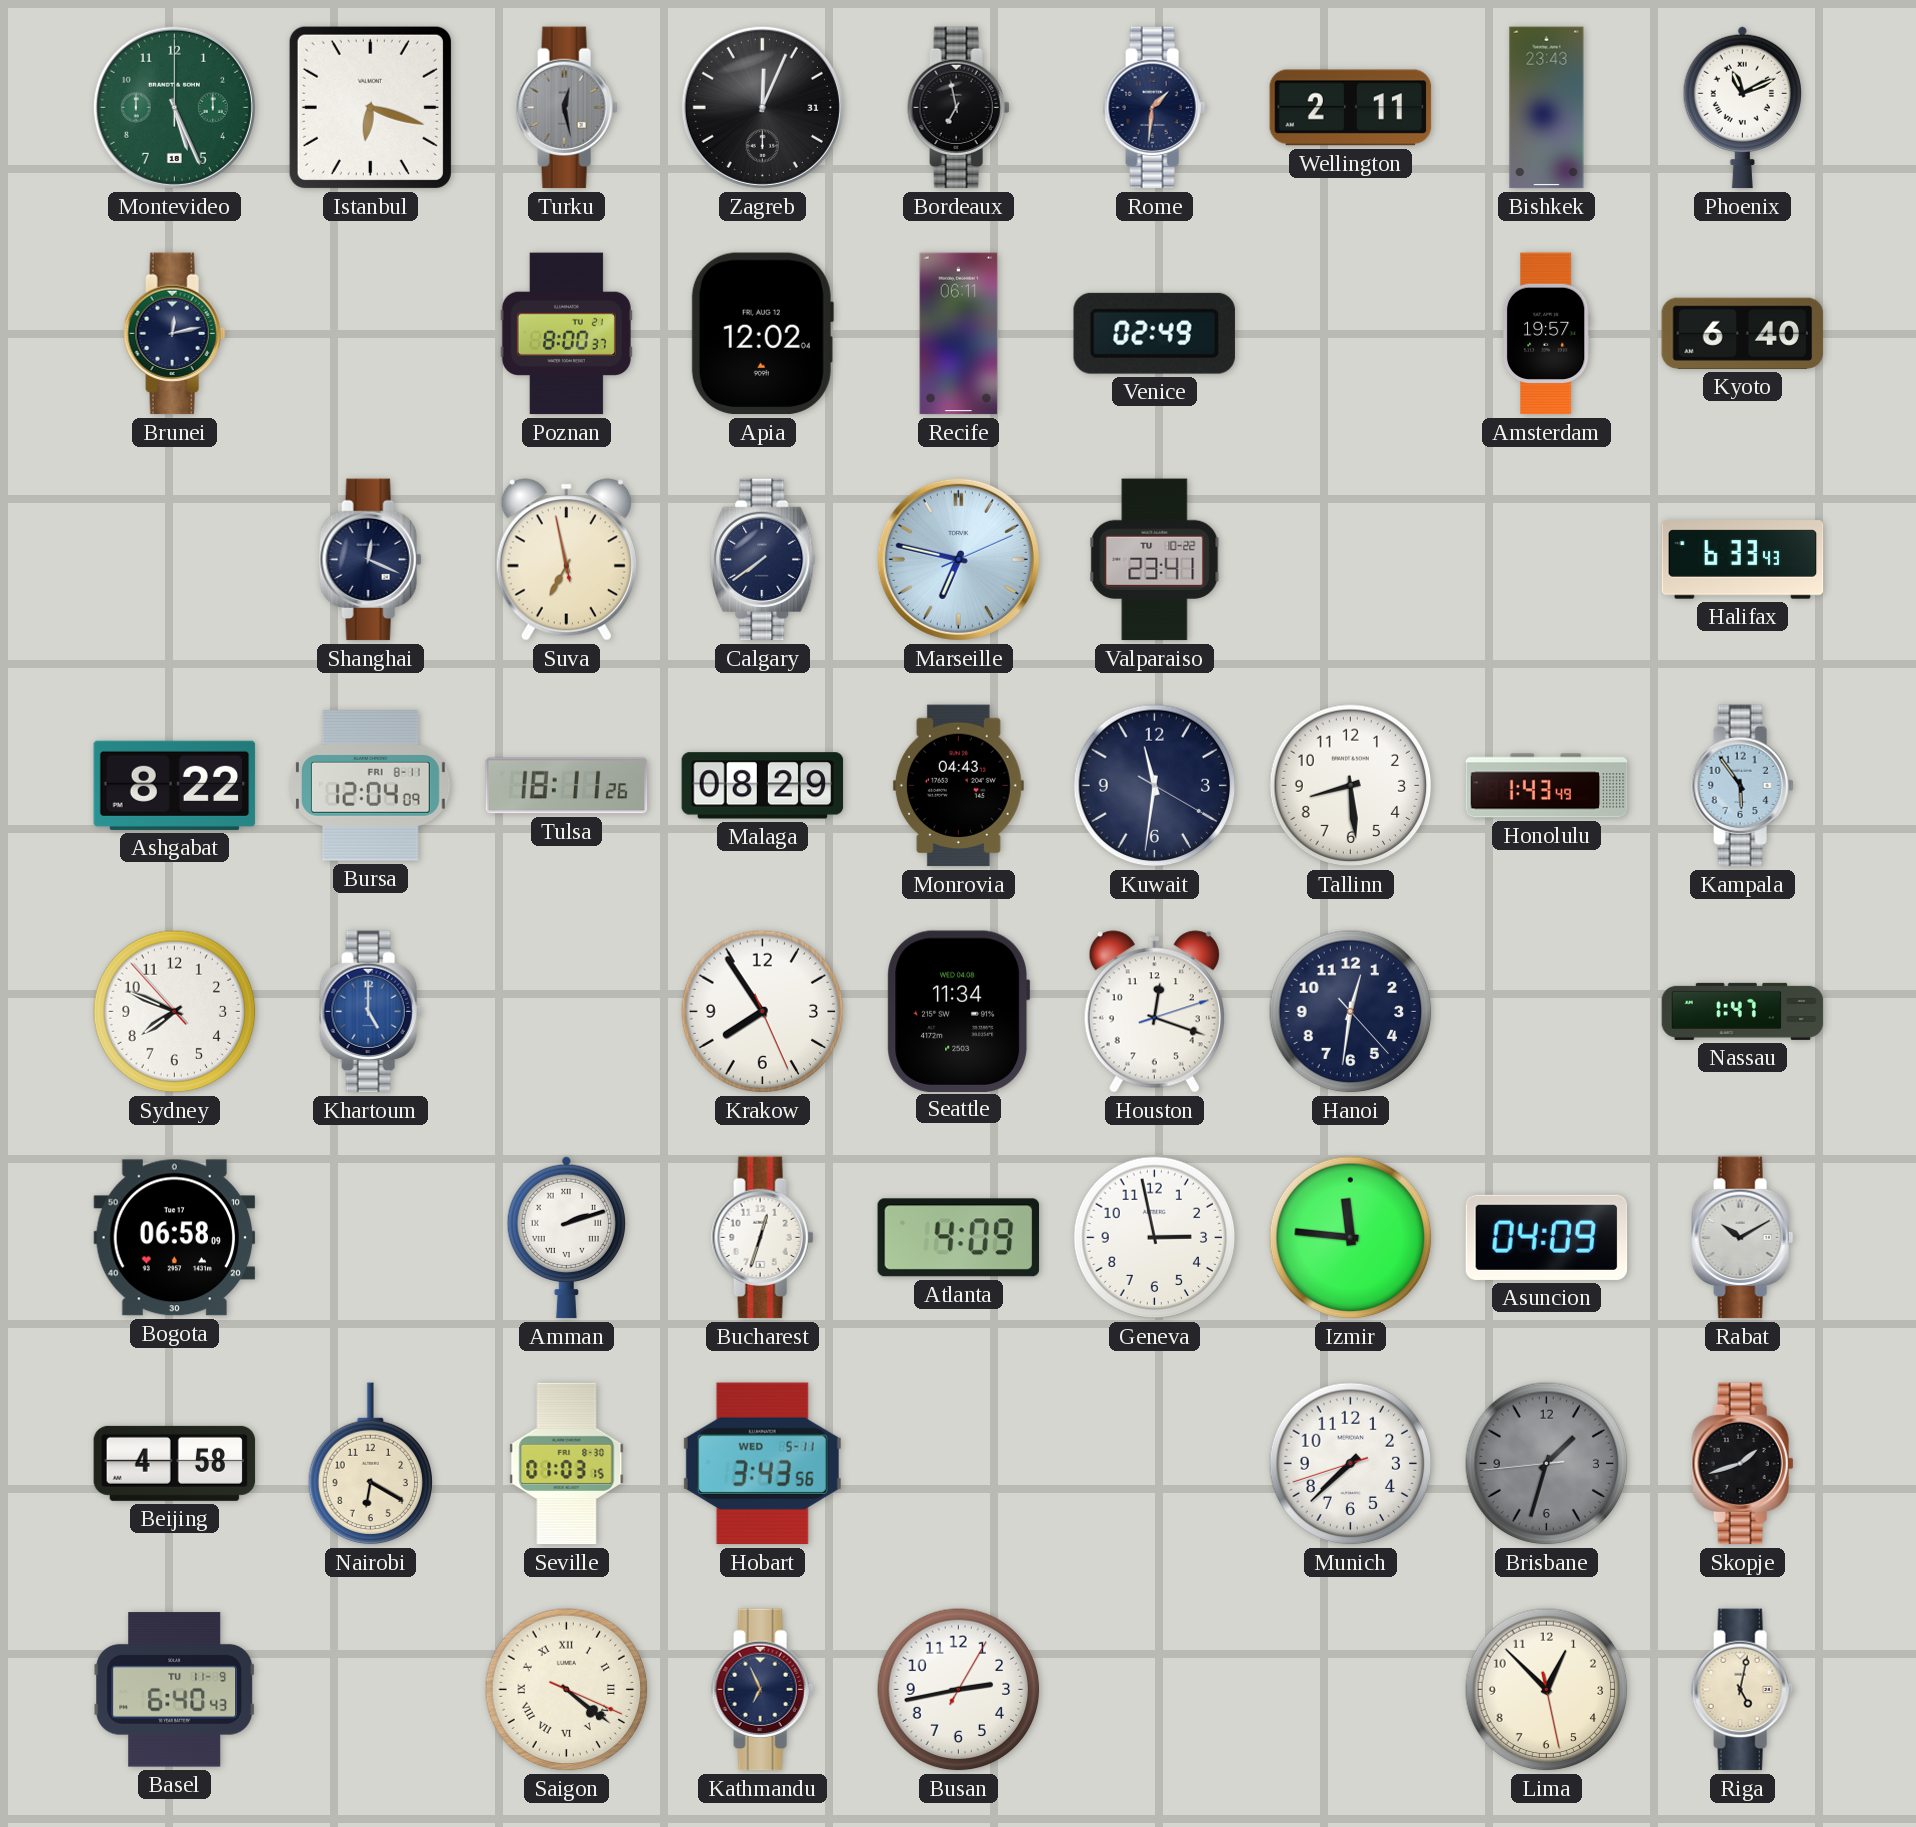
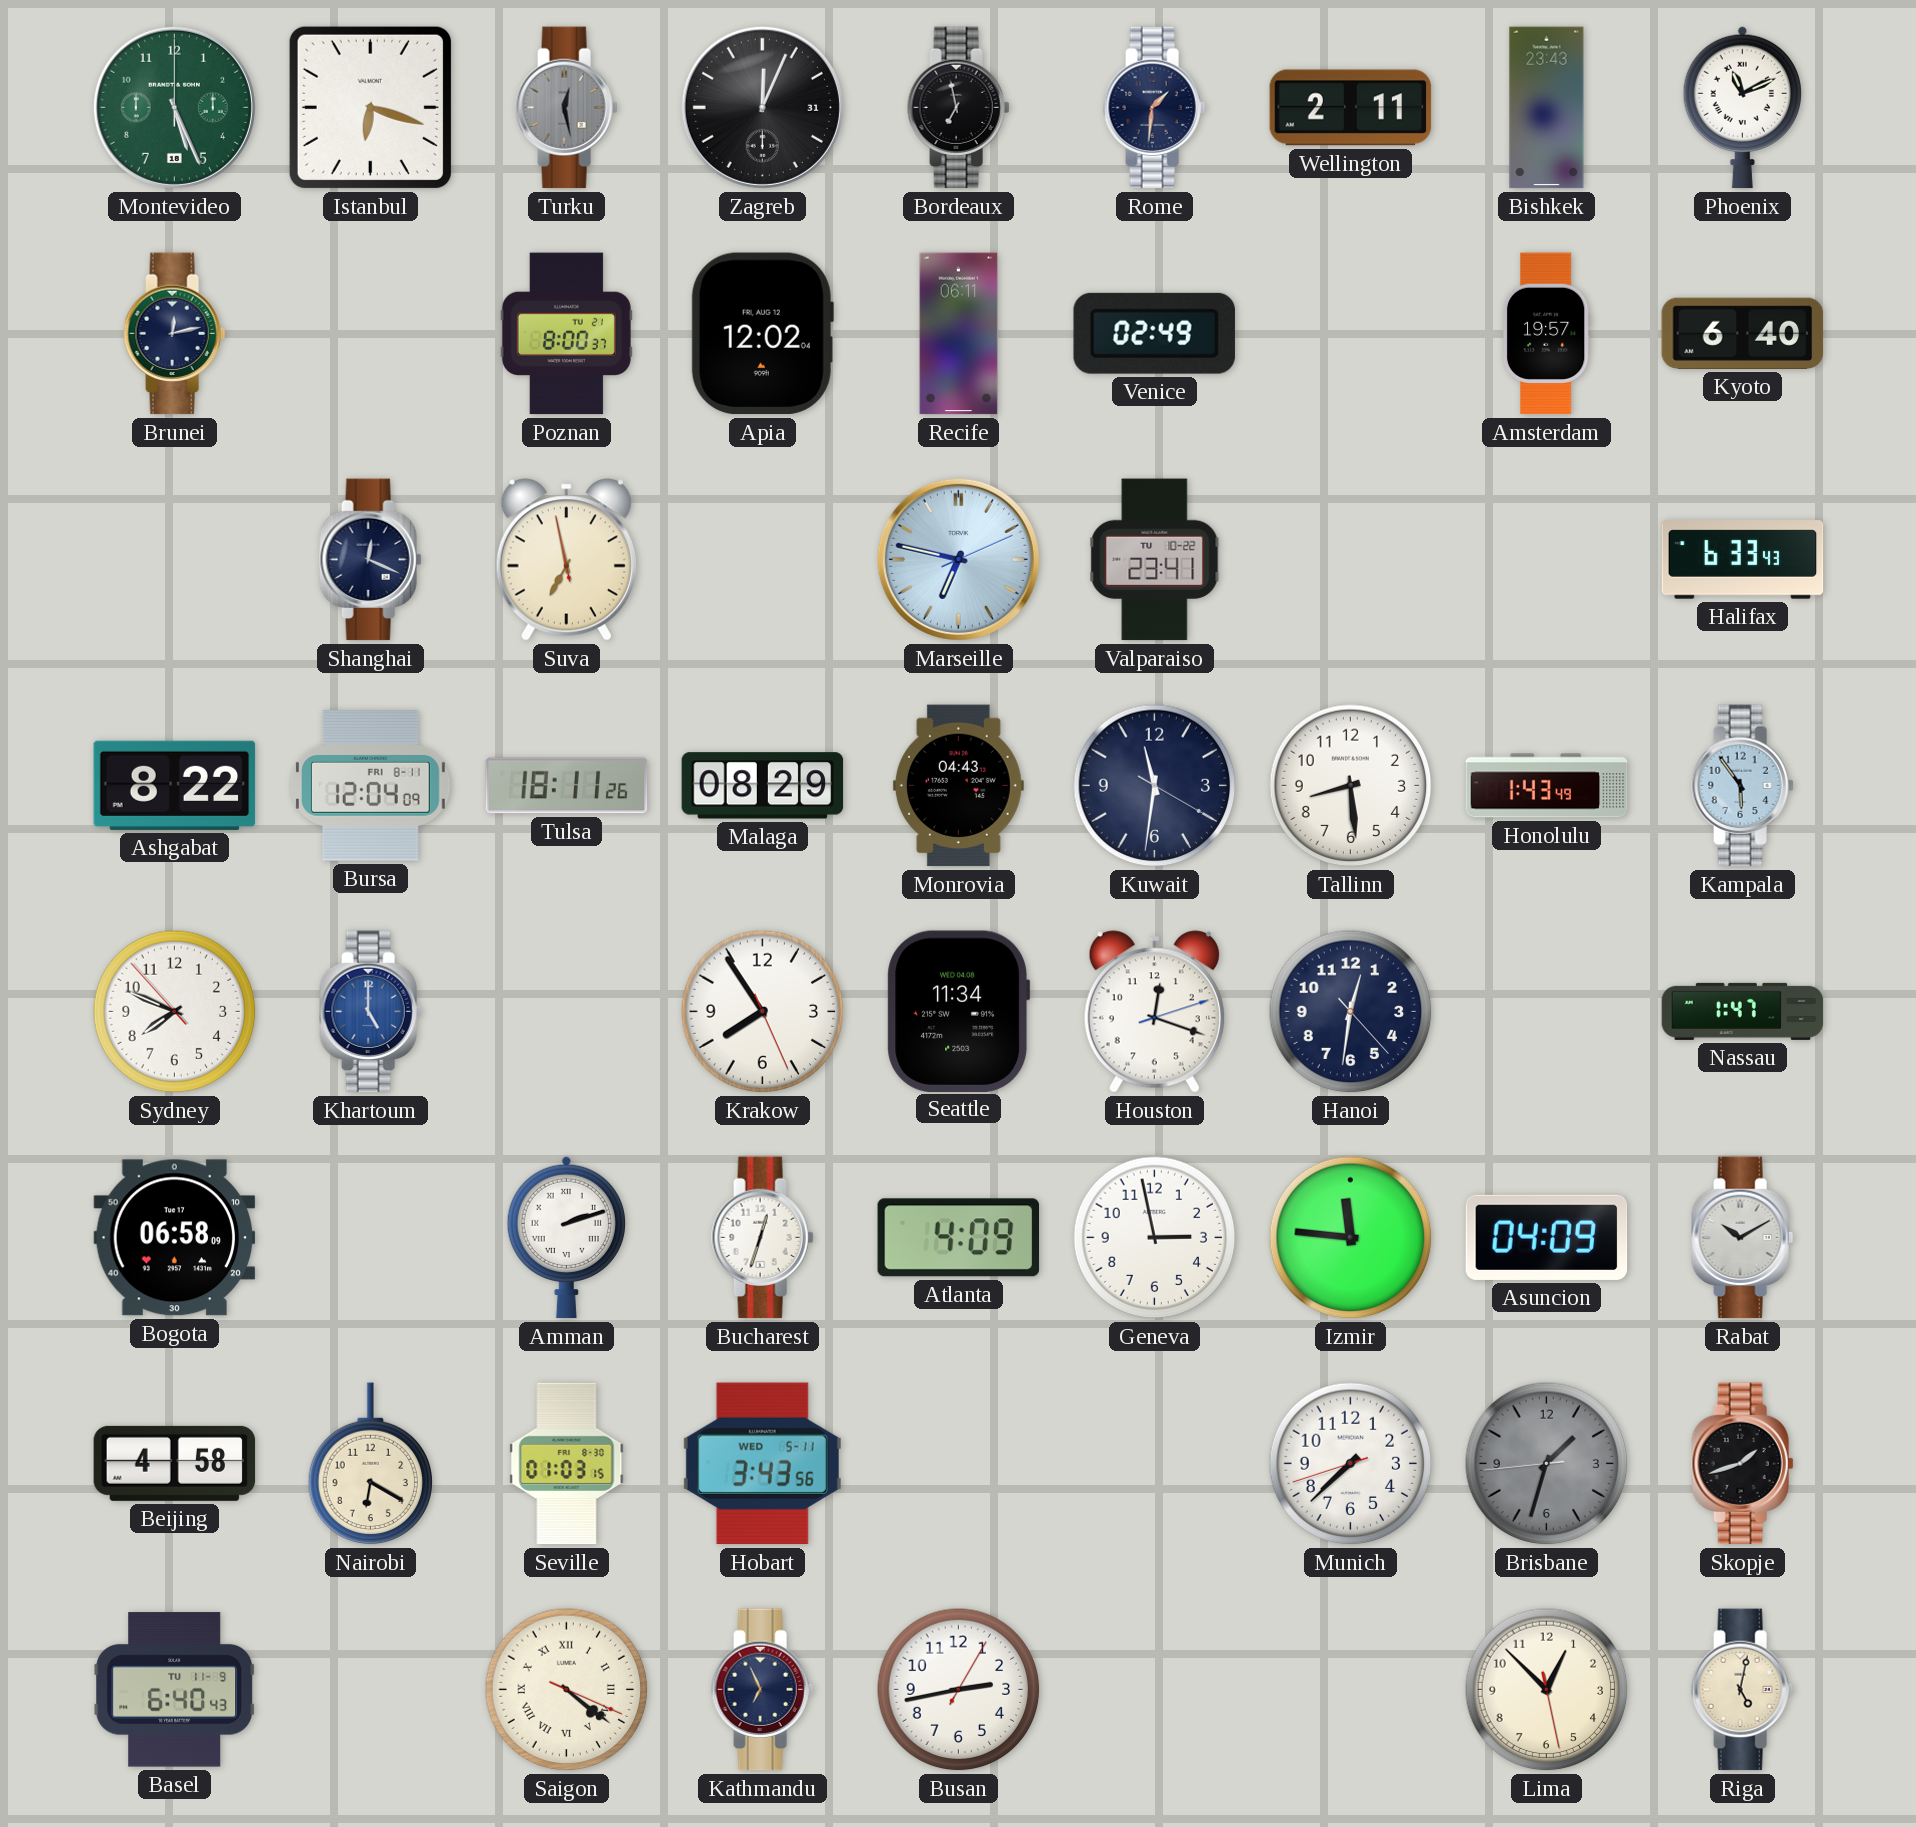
Calgary: 7:39 -> none
